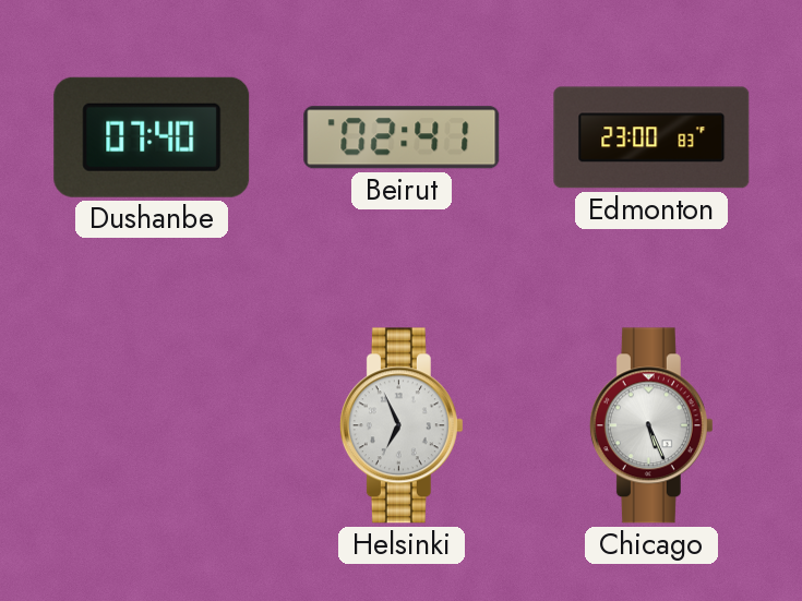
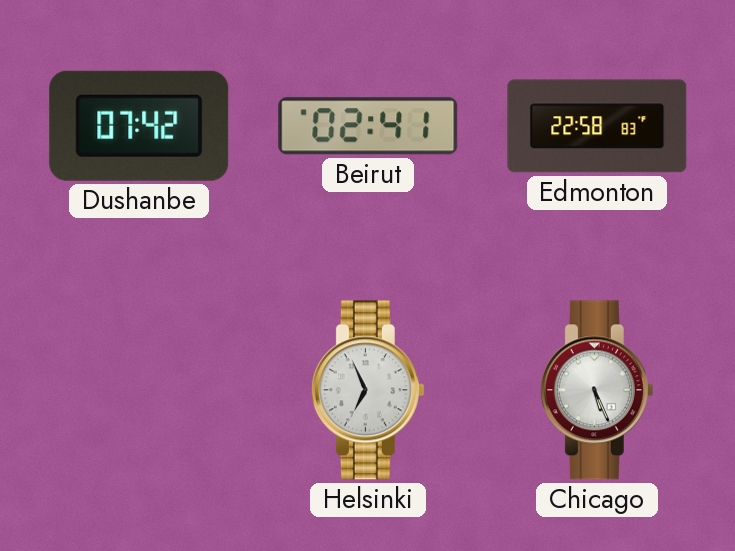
Dushanbe: 07:40 -> 07:42
Edmonton: 23:00 -> 22:58
